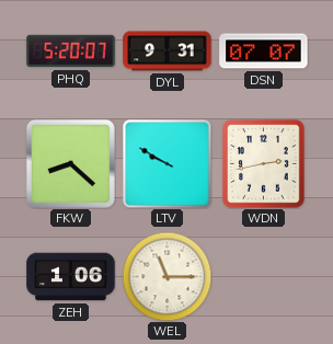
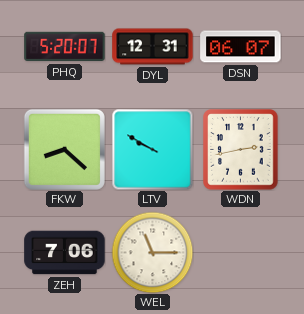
DYL: 9:31 -> 12:31
DSN: 07:07 -> 06:07
ZEH: 1:06 -> 7:06
